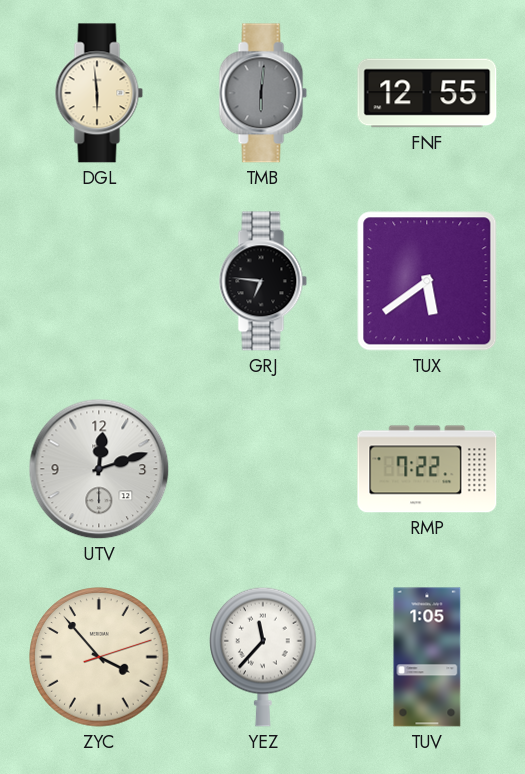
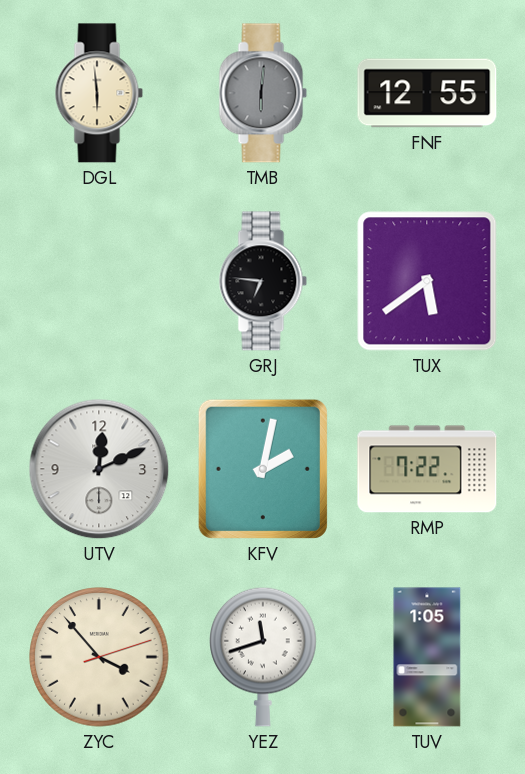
UTV: 12:12 -> 12:11
KFV: none -> 2:02
YEZ: 11:37 -> 11:42
